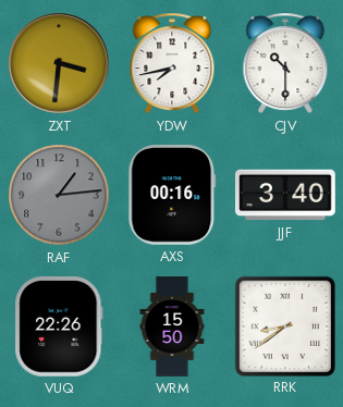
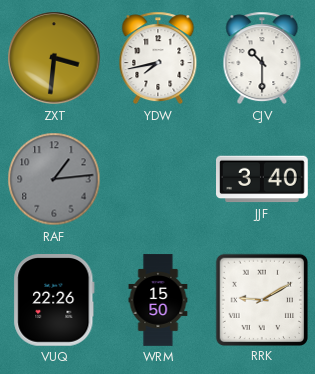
AXS: 00:16 -> none
RRK: 8:39 -> 9:10
